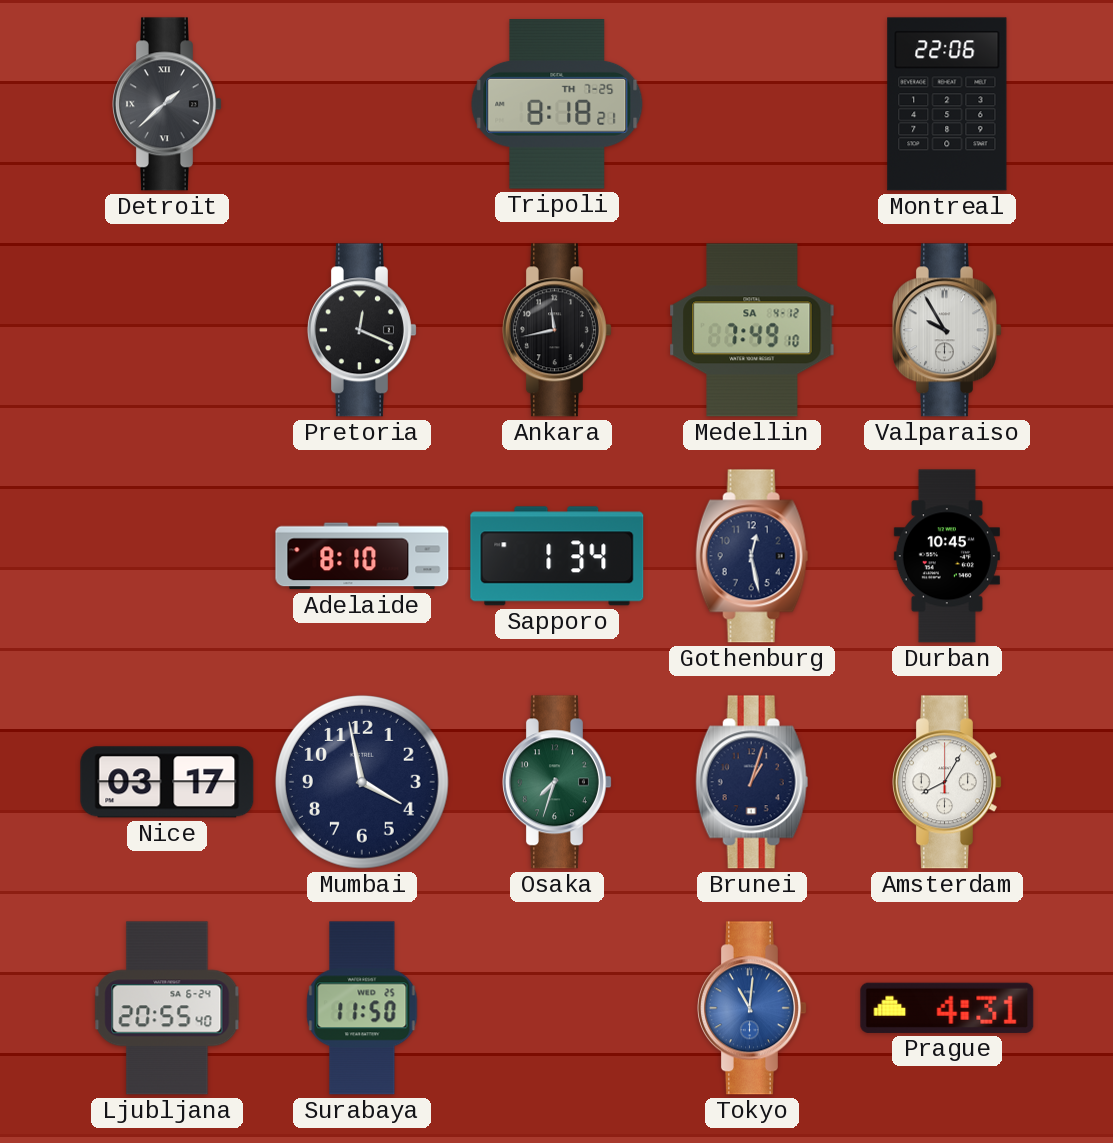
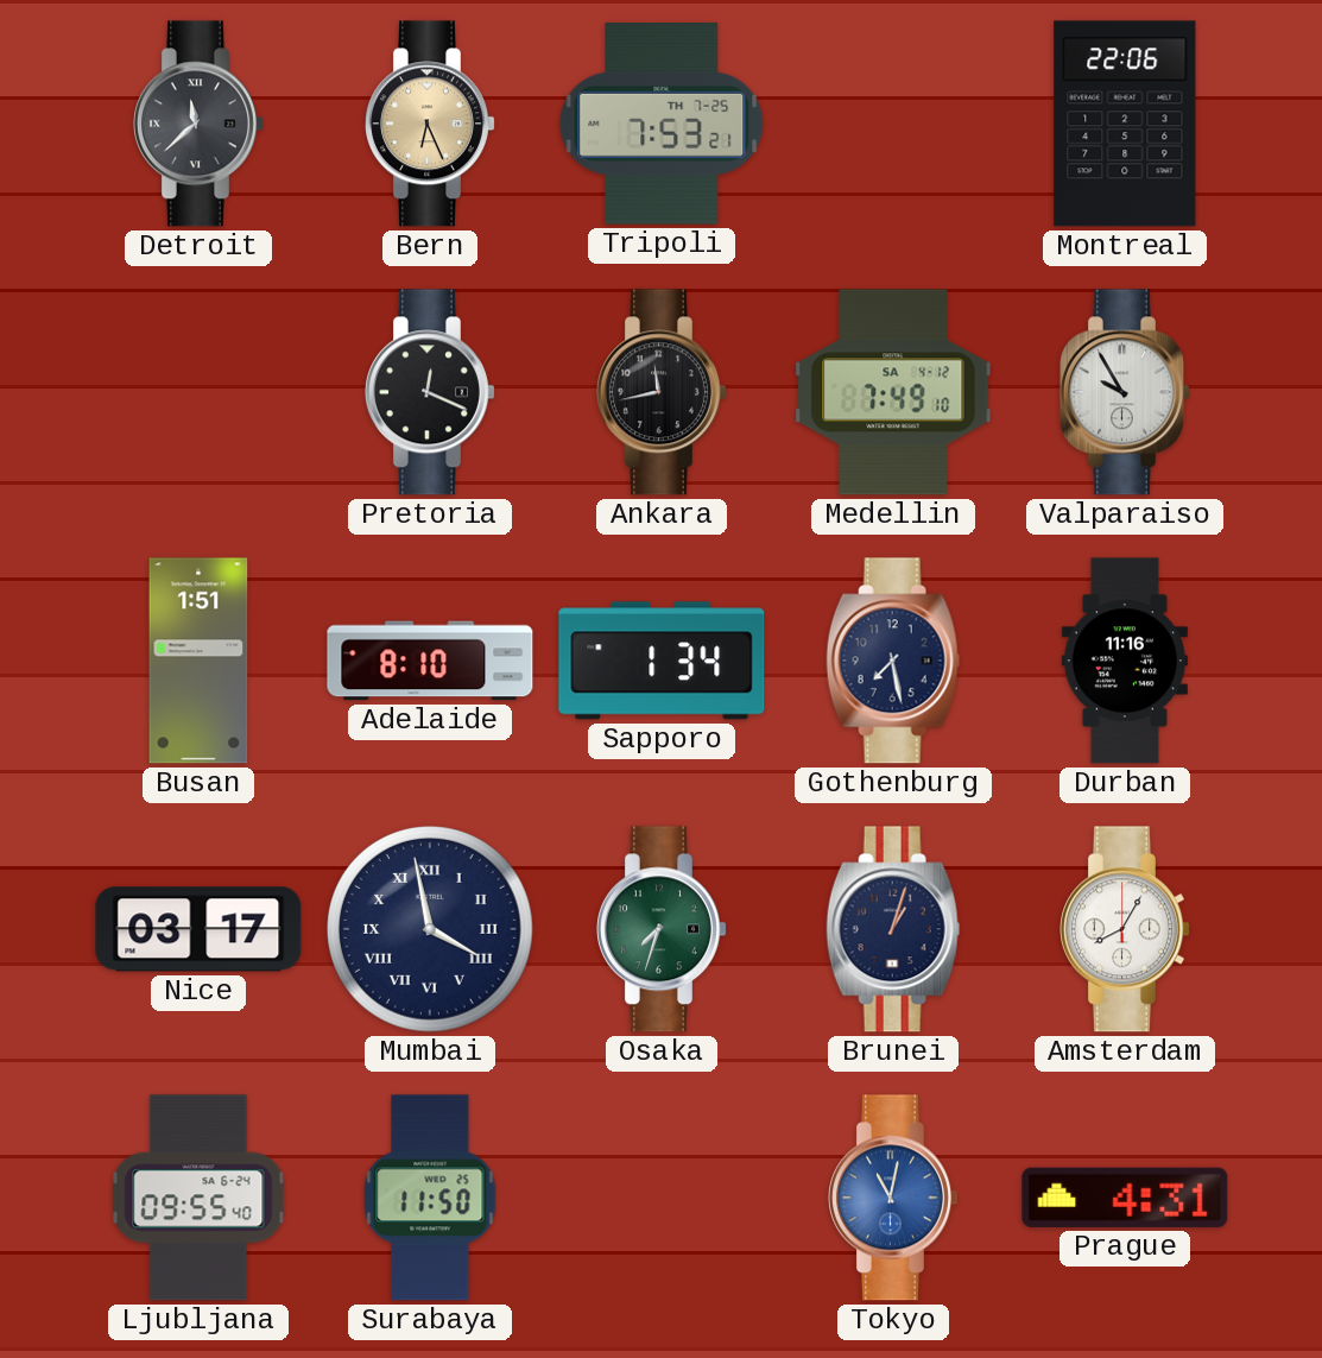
Detroit: 1:38 -> 11:38
Bern: none -> 6:26
Tripoli: 8:18 -> 7:53
Busan: none -> 1:51
Gothenburg: 12:28 -> 7:28
Durban: 10:45 -> 11:16
Mumbai numerals: Arabic -> Roman
Ljubljana: 20:55 -> 09:55
Tokyo: 11:01 -> 11:02
